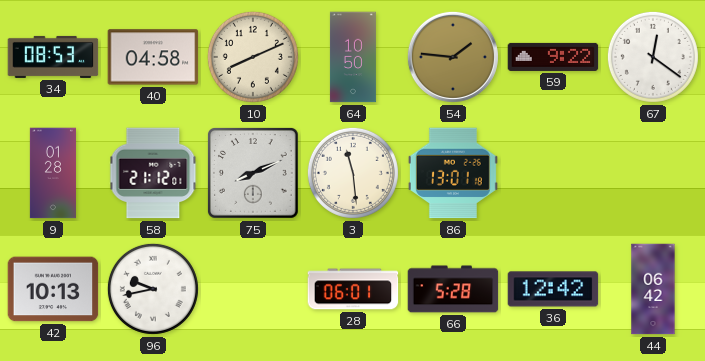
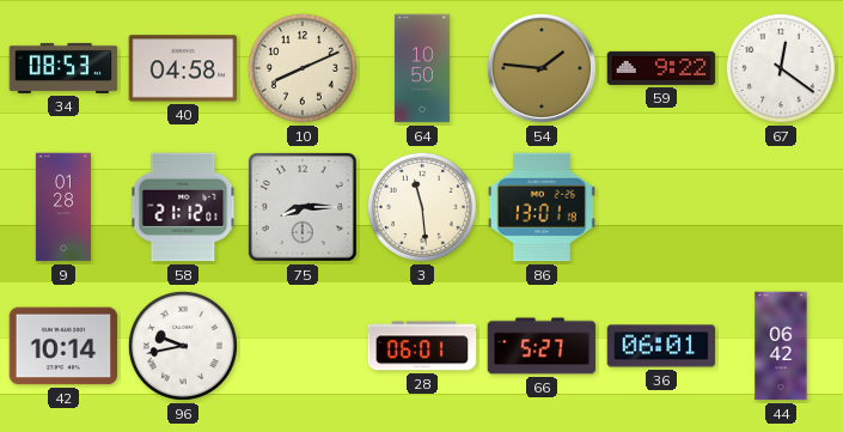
75: 8:11 -> 8:15
42: 10:13 -> 10:14
66: 5:28 -> 5:27
36: 12:42 -> 06:01
